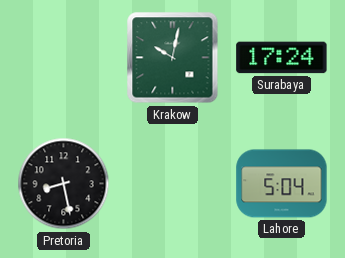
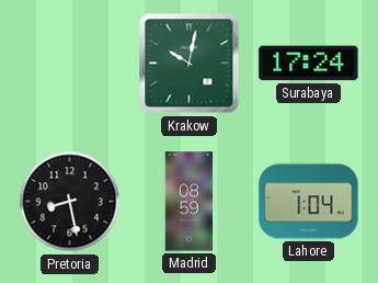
Madrid: none -> 08:59
Lahore: 5:04 -> 1:04
